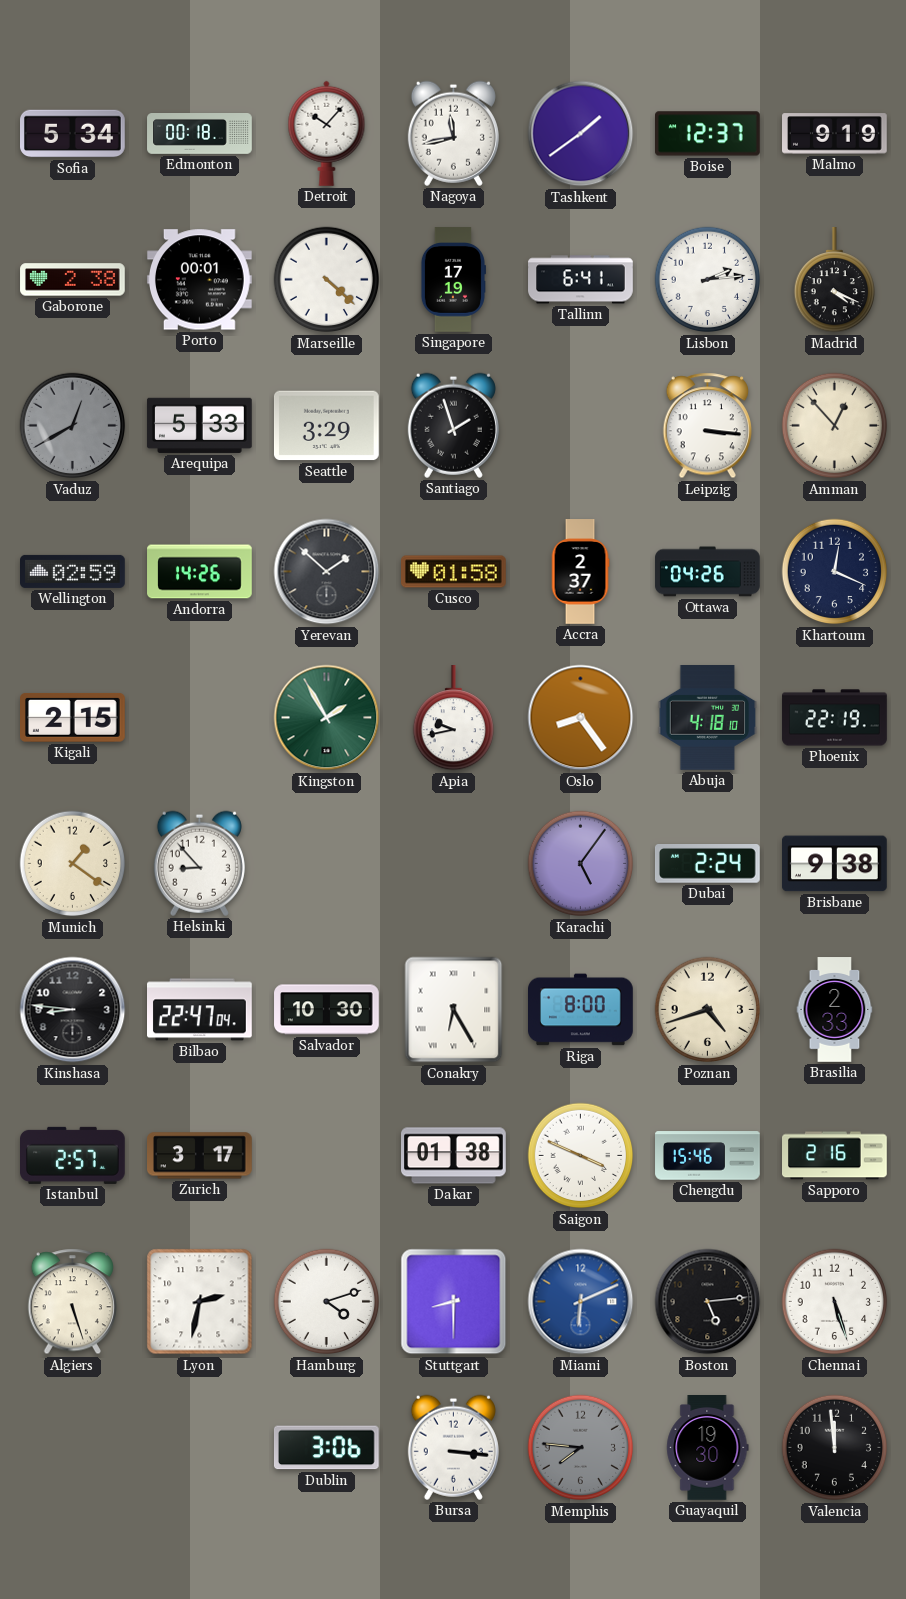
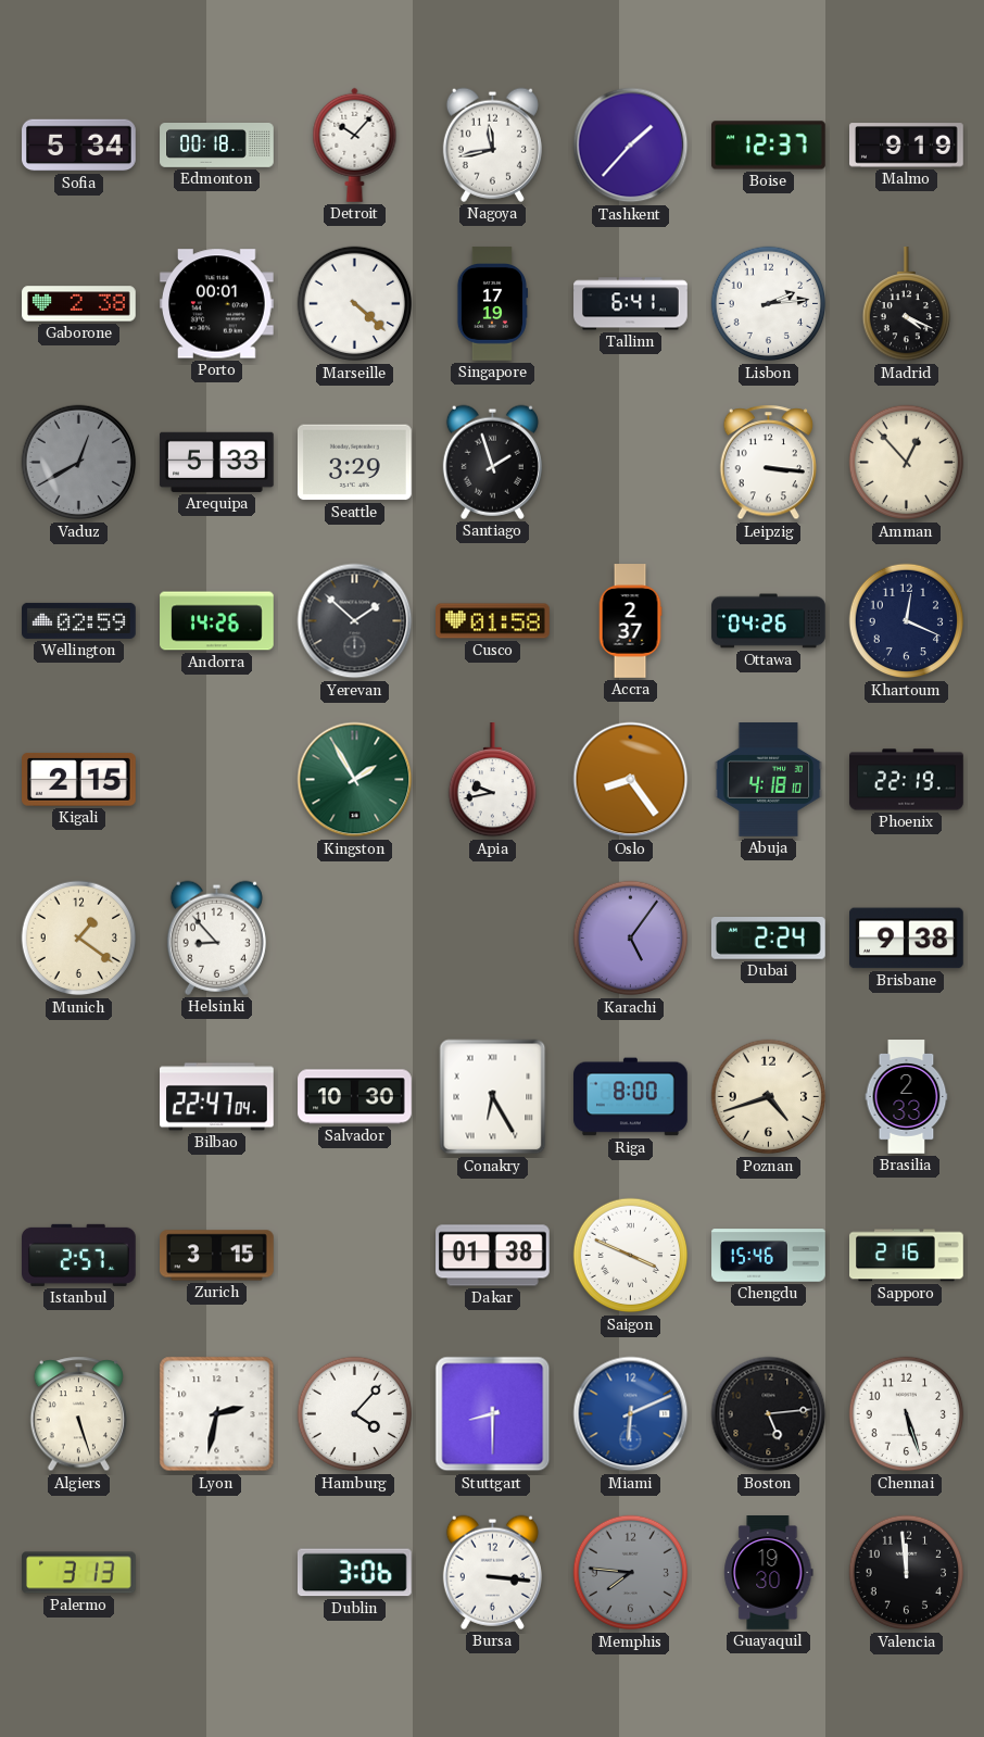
Tashkent: 1:39 -> 1:37
Kinshasa: 8:46 -> none
Zurich: 3:17 -> 3:15
Hamburg: 4:12 -> 4:07
Palermo: none -> 3:13
